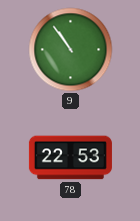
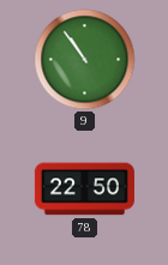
78: 22:53 -> 22:50
